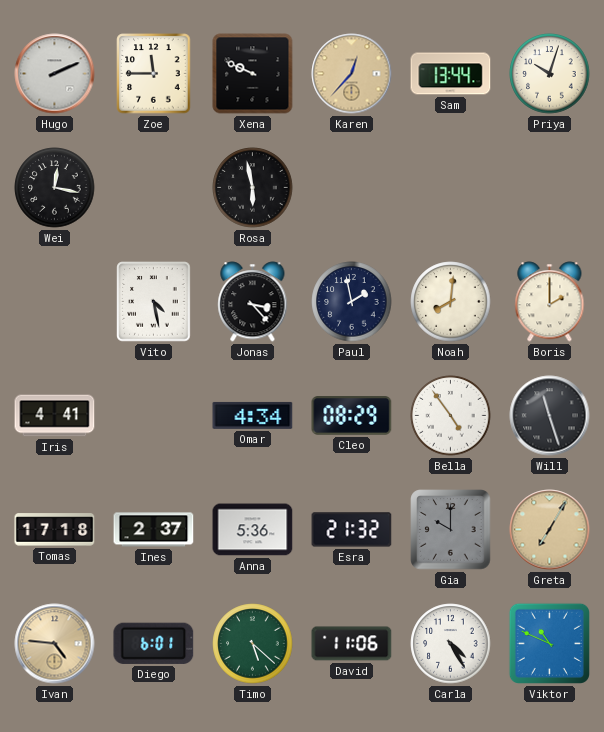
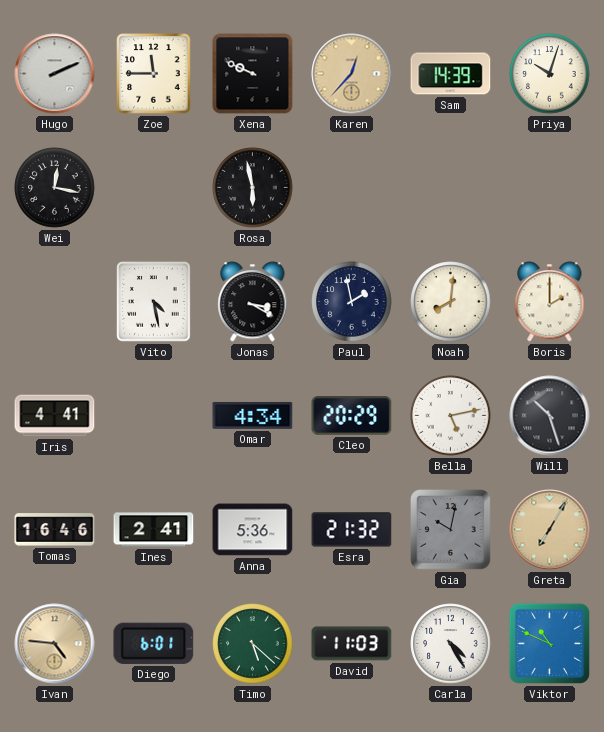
Sam: 13:44 -> 14:39
Jonas: 3:23 -> 3:20
Cleo: 08:29 -> 20:29
Bella: 4:54 -> 5:13
Will: 11:27 -> 10:27
Tomas: 17:18 -> 16:46
Ines: 2:37 -> 2:41
Gia: 10:00 -> 10:02
David: 11:06 -> 11:03
